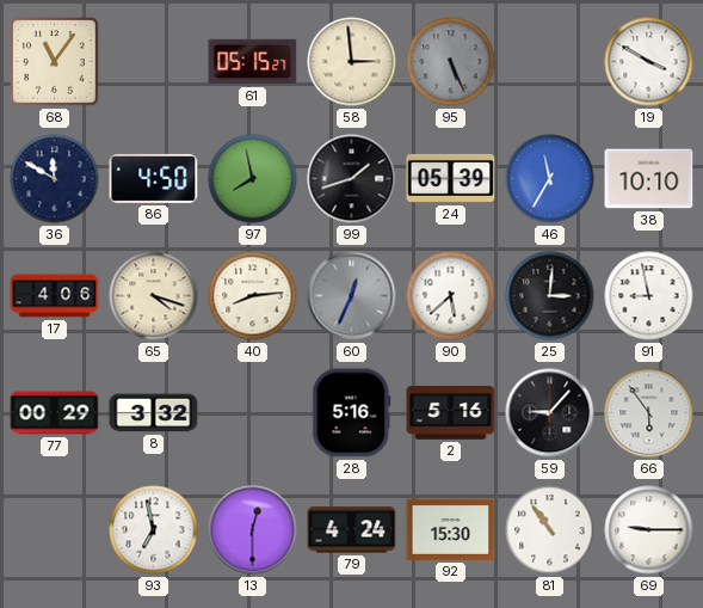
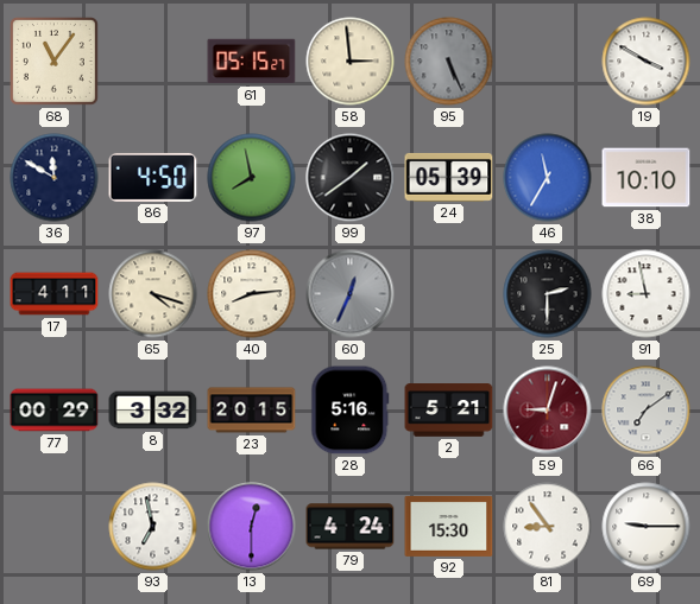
99: 1:42 -> 1:39
17: 4:06 -> 4:11
90: 5:38 -> none
25: 3:01 -> 2:30
23: none -> 20:15
2: 5:16 -> 5:21
59: 9:07 -> 9:03
59 dial: black -> burgundy
66: 5:54 -> 7:09
81: 10:54 -> 8:54
